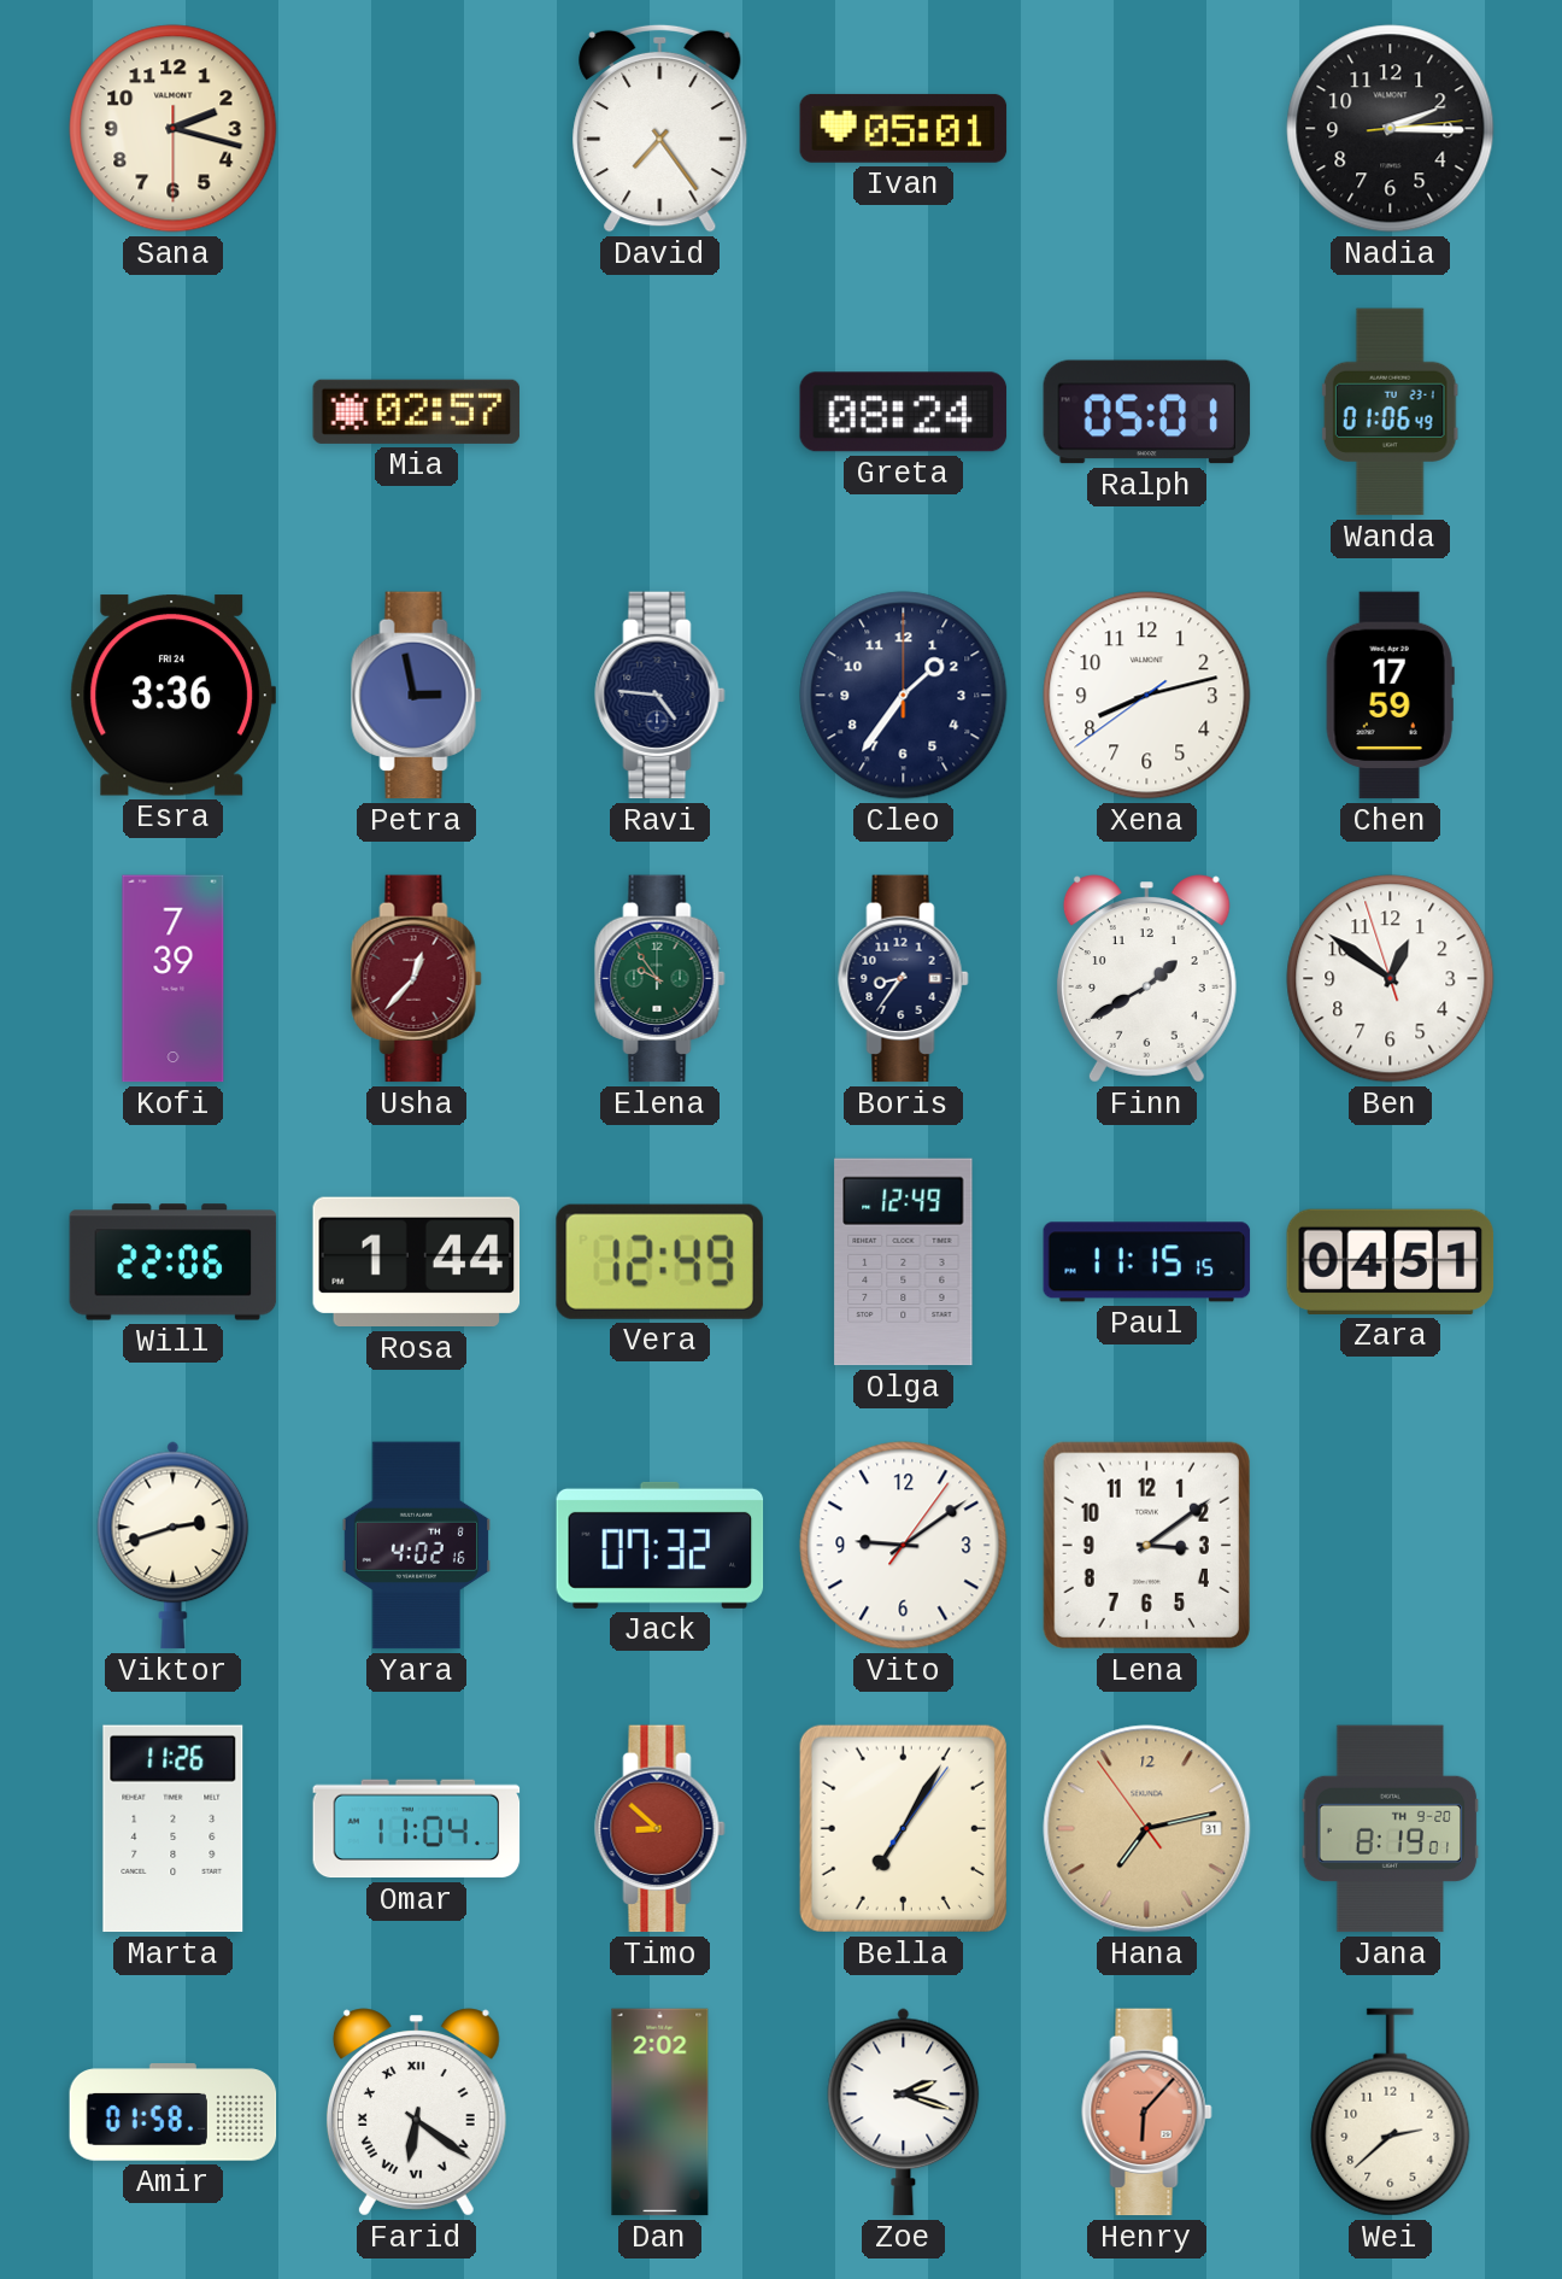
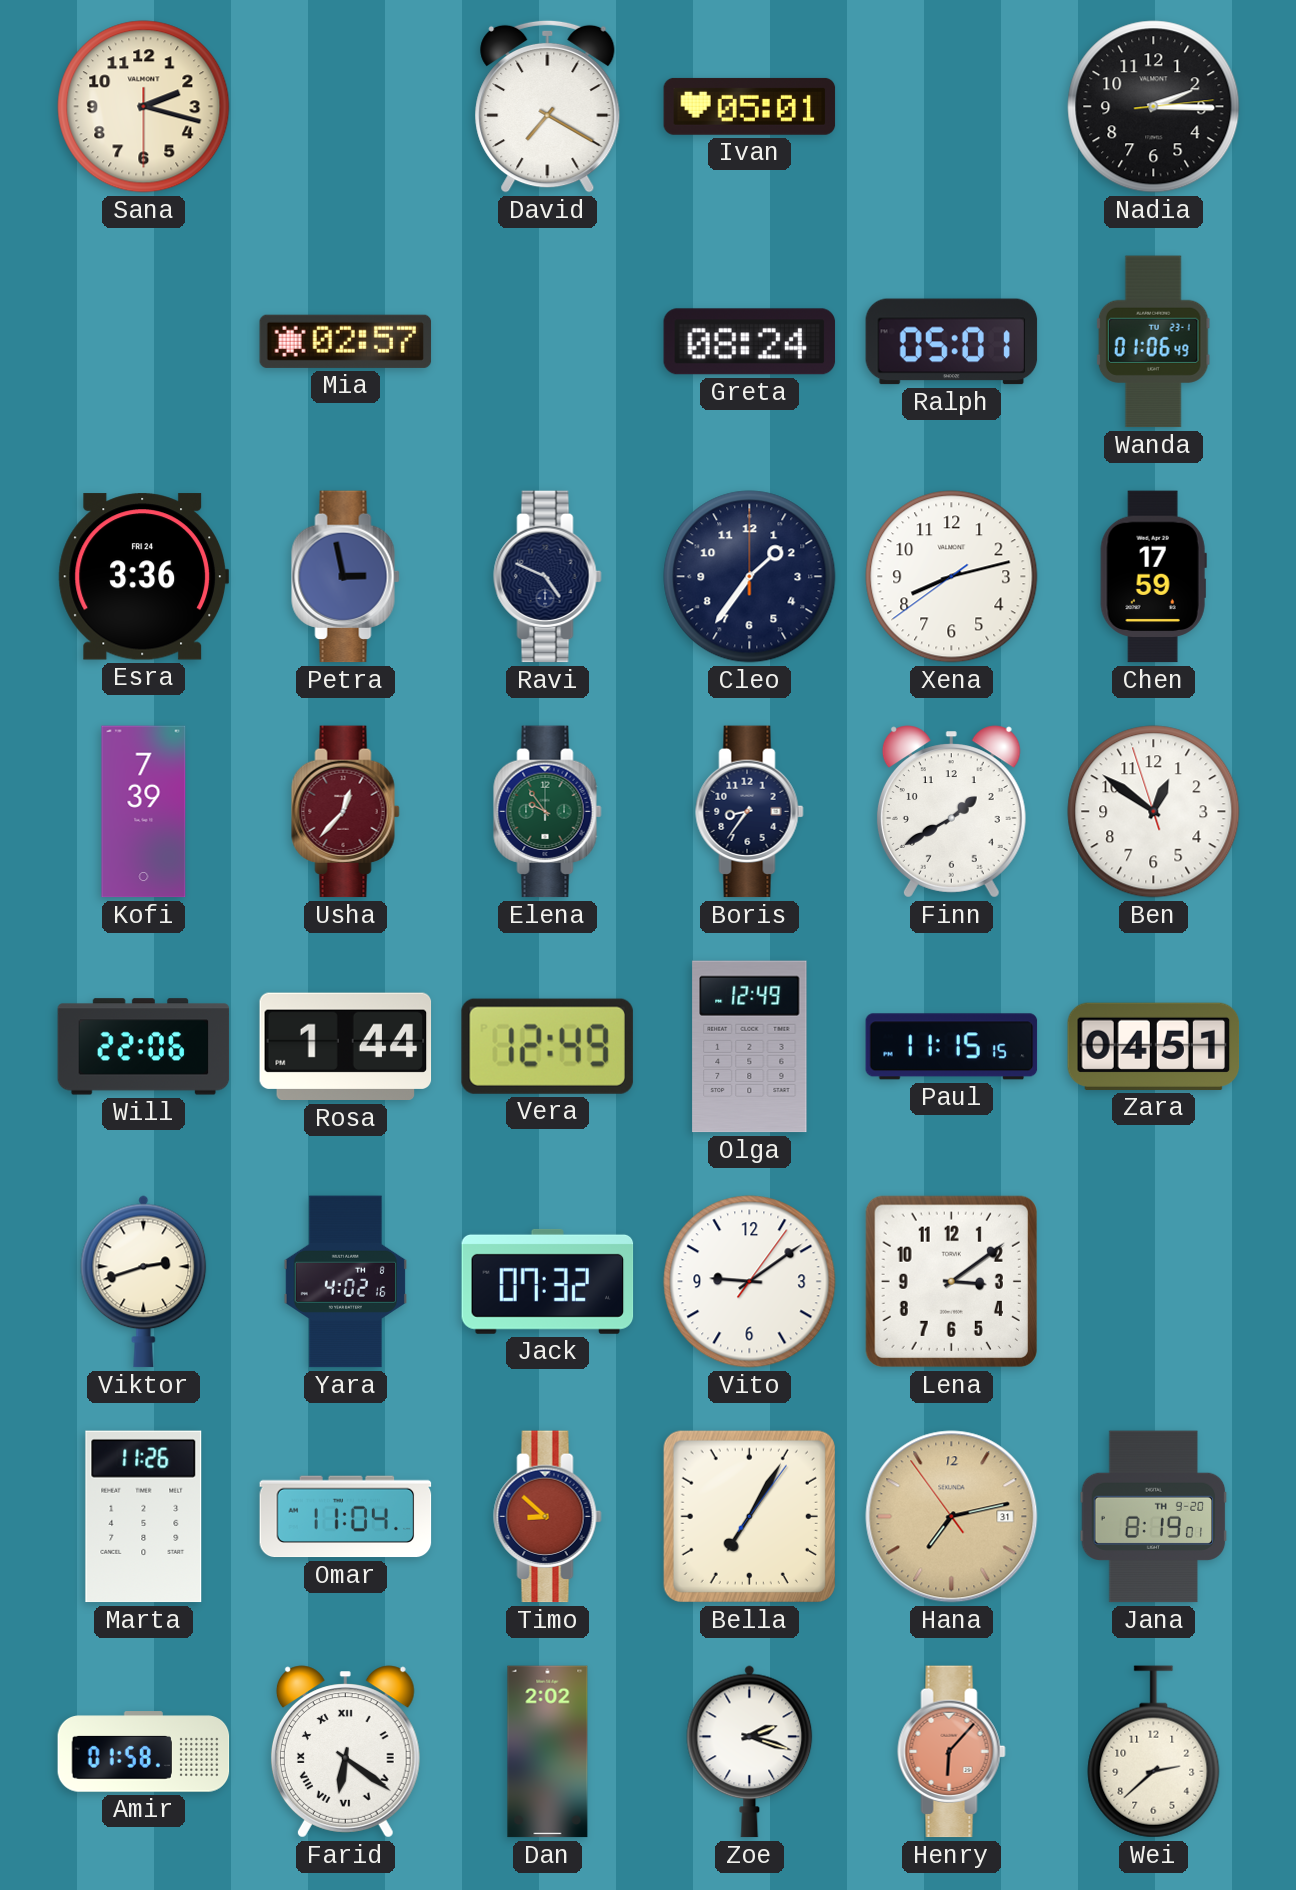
David: 7:24 -> 7:20
Ravi: 4:46 -> 4:49
